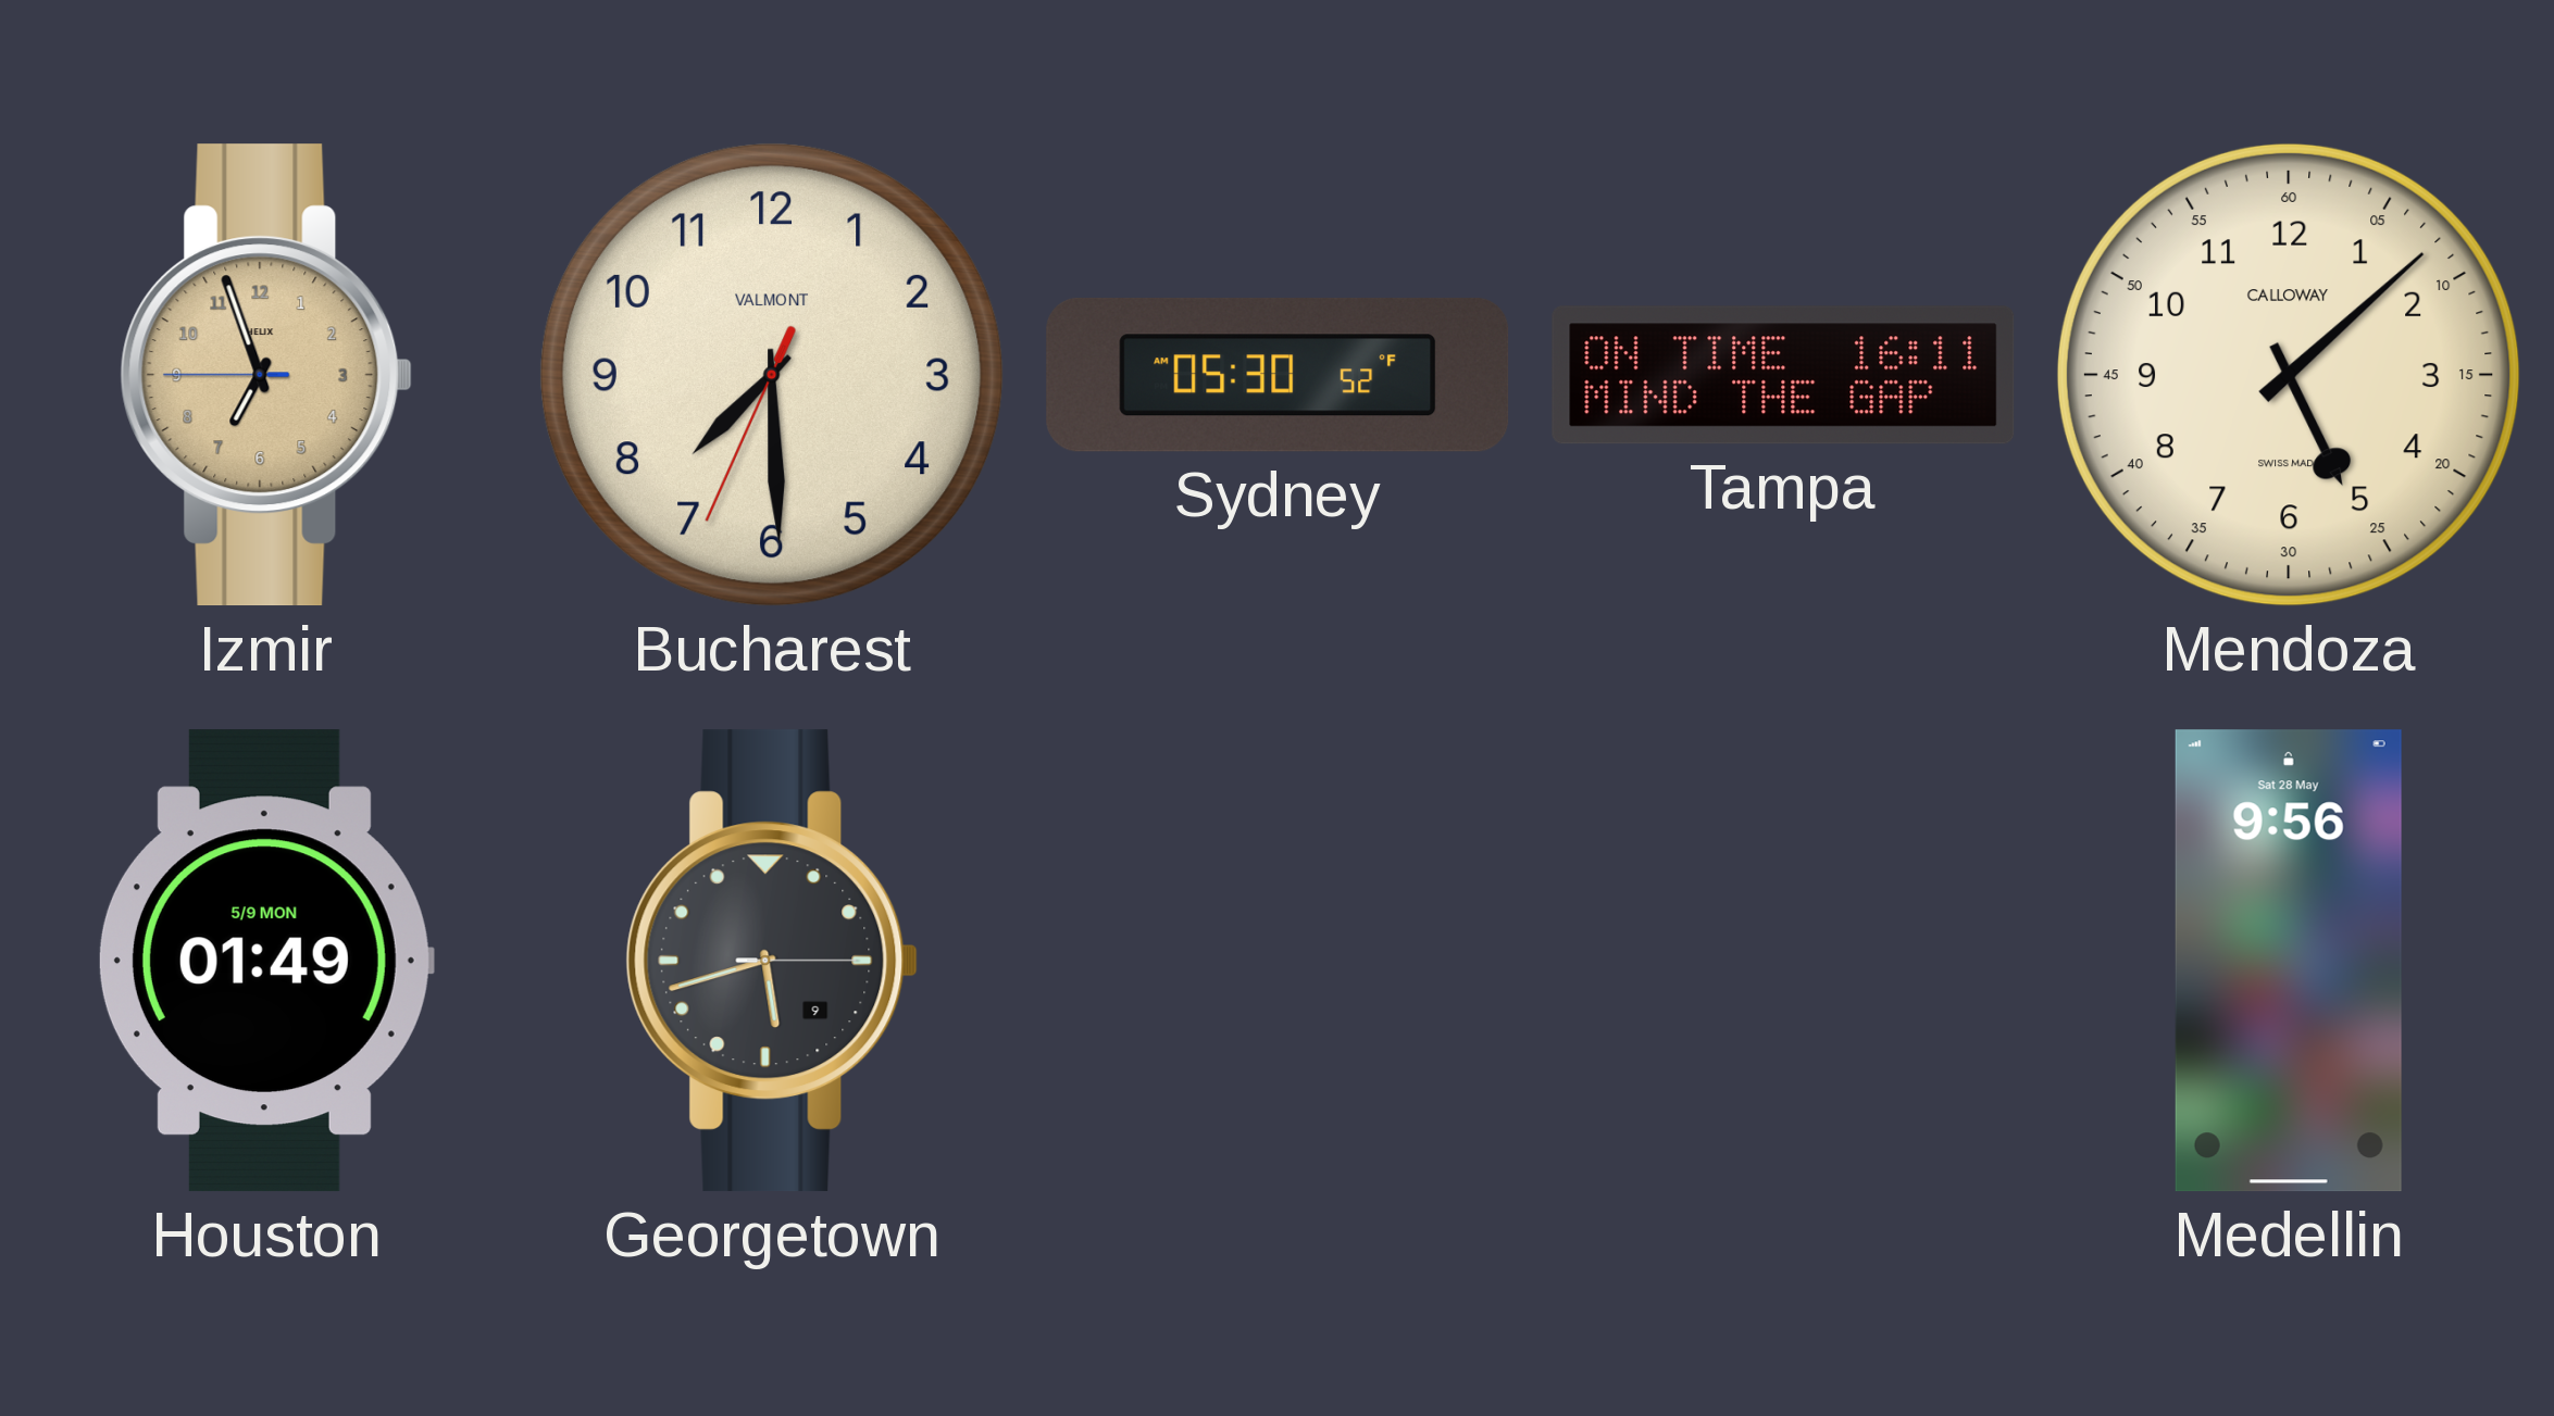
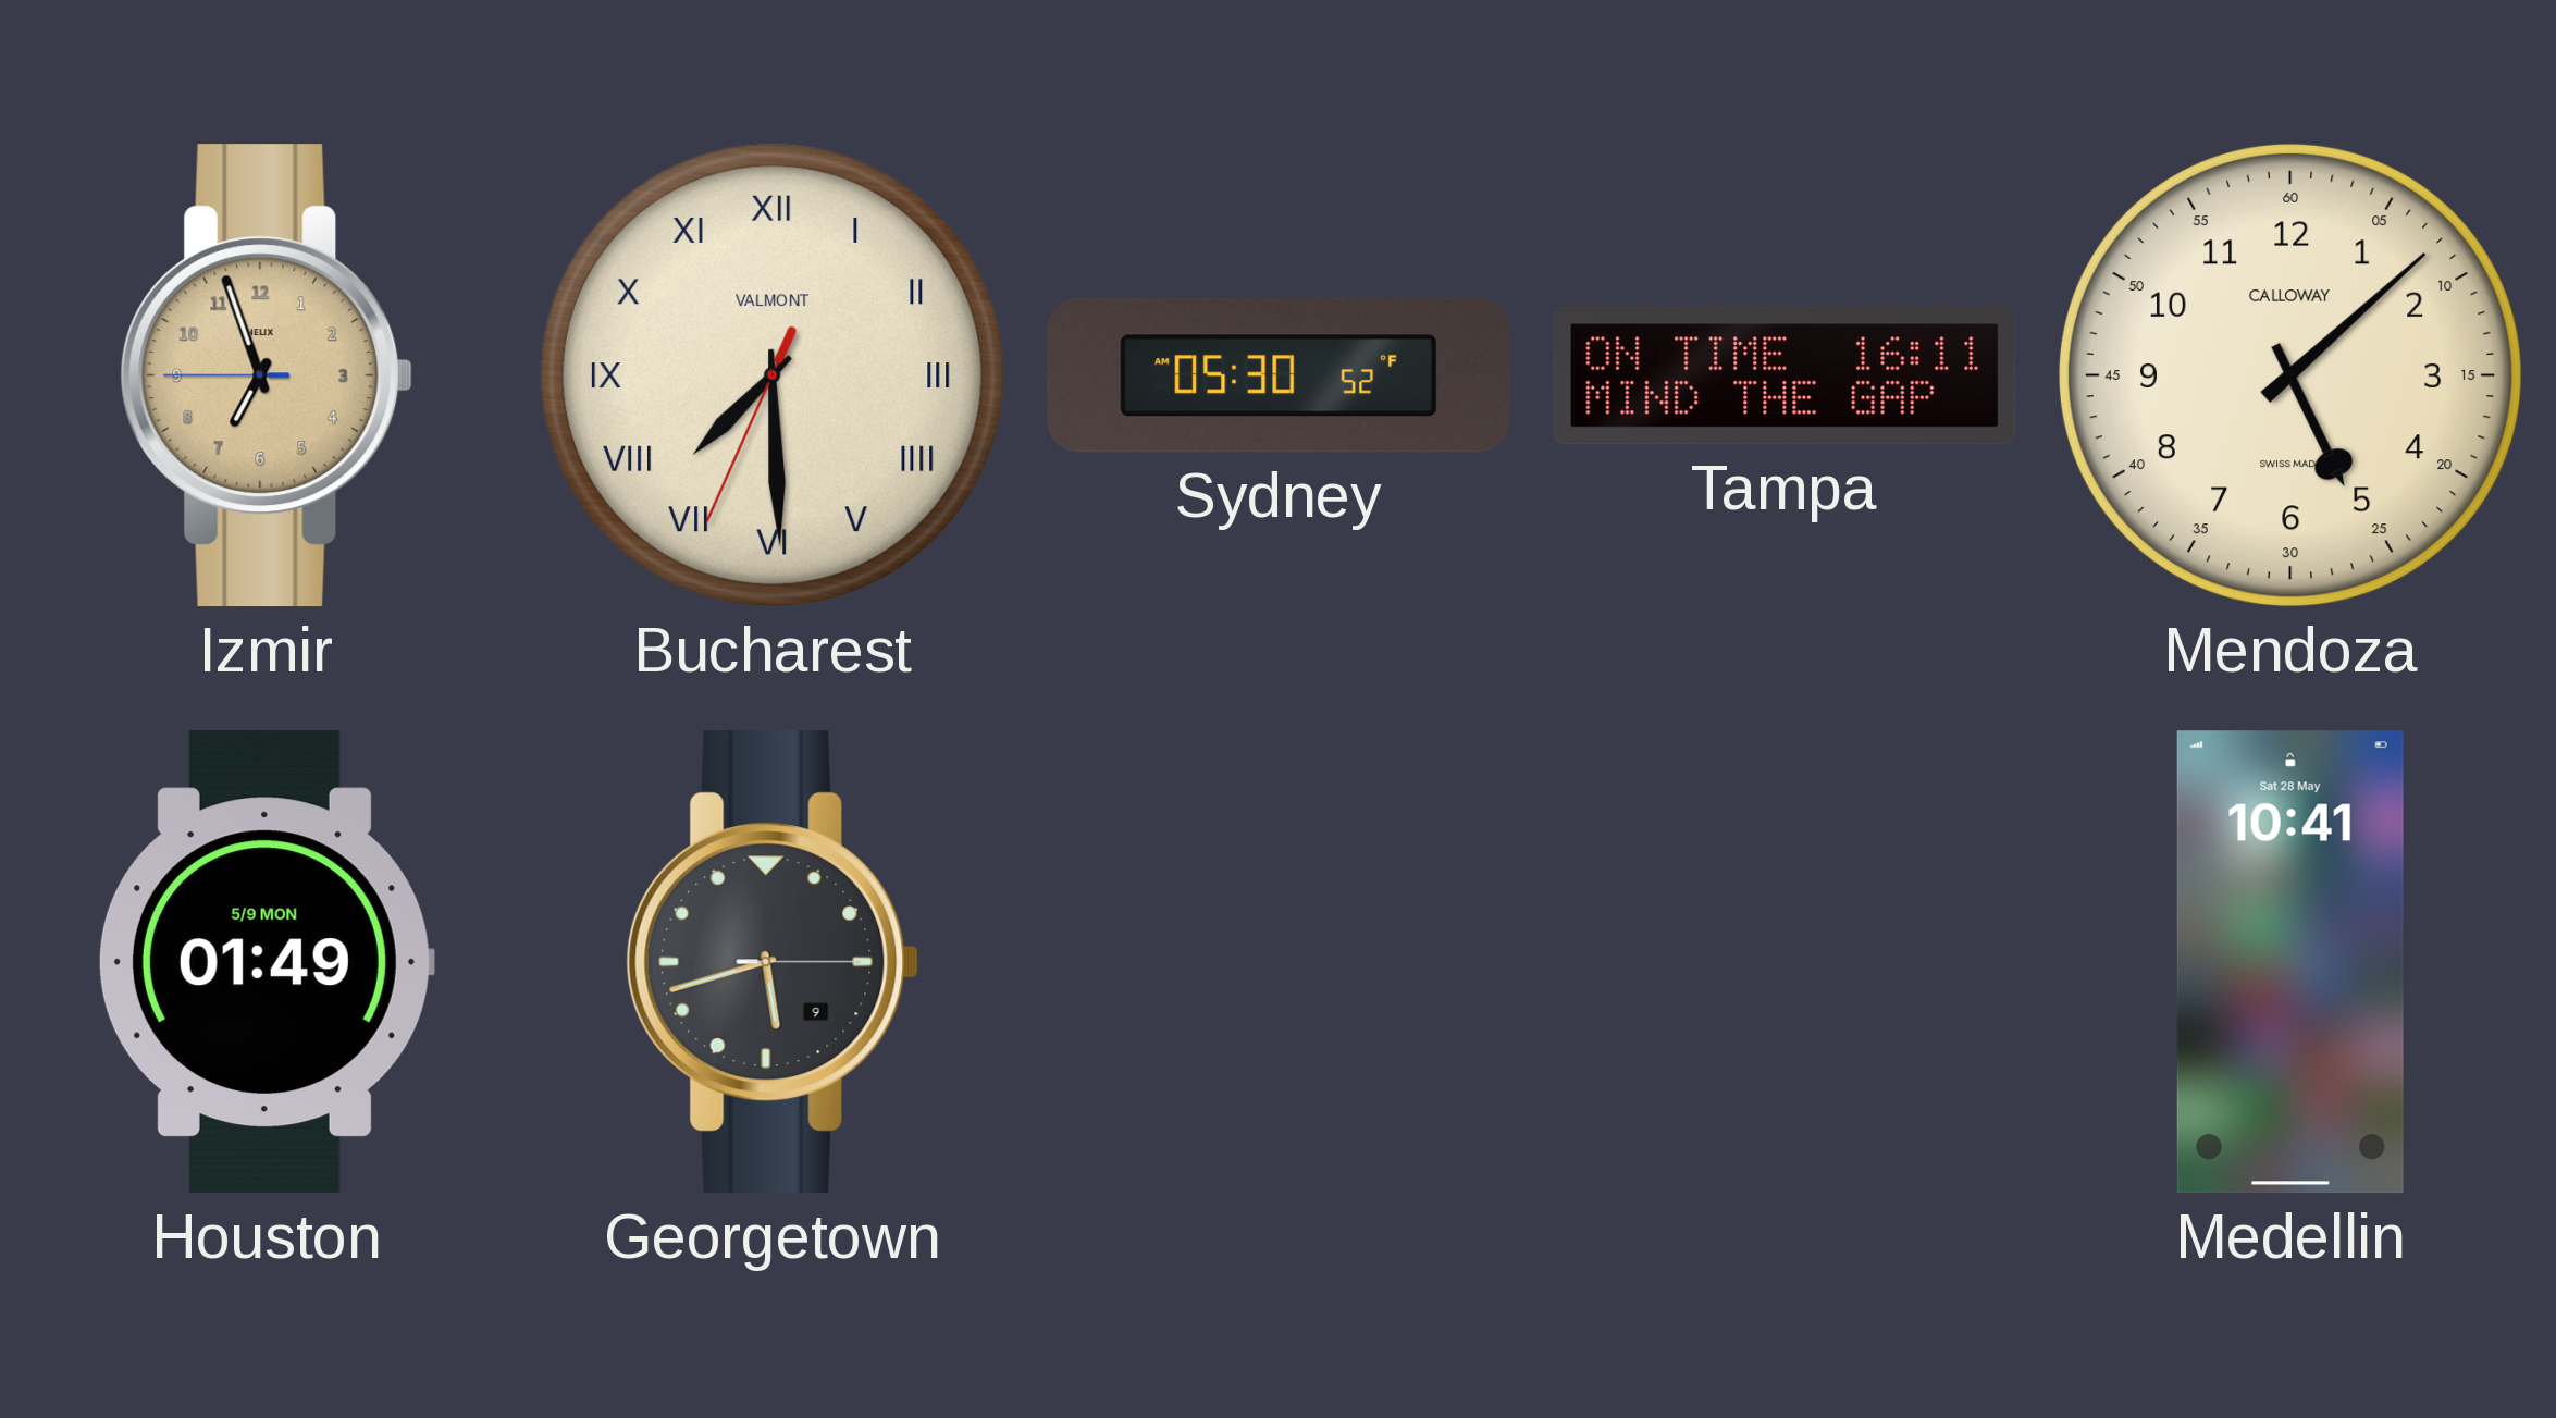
Bucharest numerals: Arabic -> Roman
Medellin: 9:56 -> 10:41
